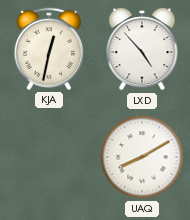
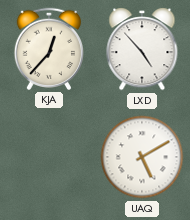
KJA: 12:32 -> 12:37
UAQ: 8:10 -> 5:10
